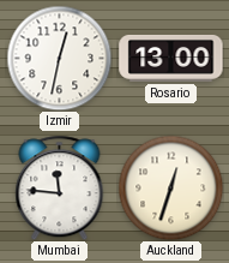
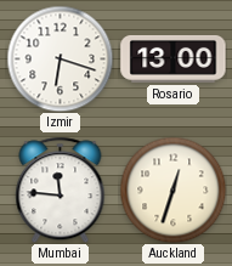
Izmir: 12:32 -> 6:18
